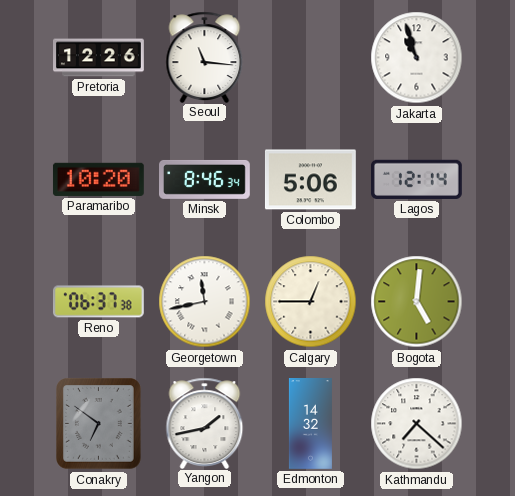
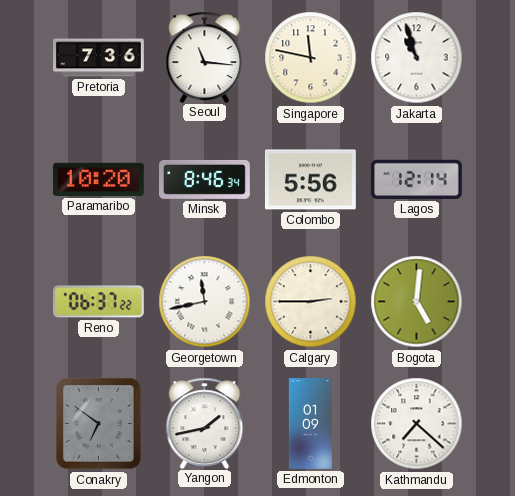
Pretoria: 12:26 -> 7:36
Singapore: none -> 11:47
Colombo: 5:06 -> 5:56
Reno: 06:37:38 -> 06:37:22
Calgary: 12:45 -> 2:45
Edmonton: 14:32 -> 01:09
